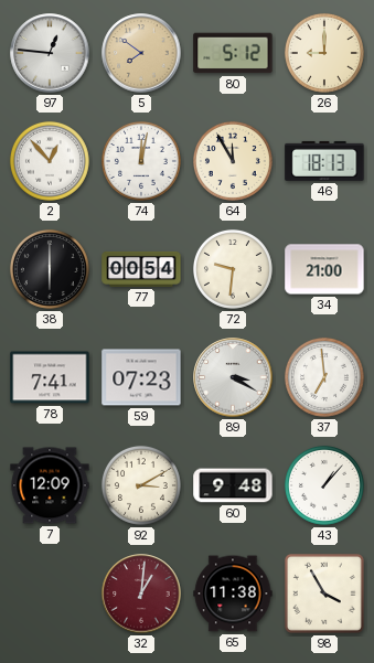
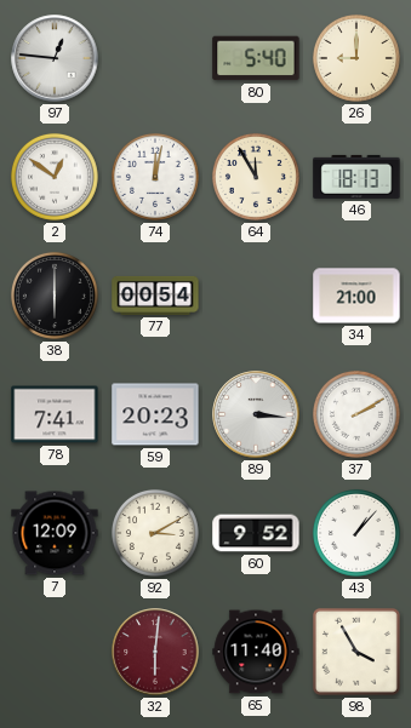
5: 7:51 -> none
80: 5:12 -> 5:40
2: 12:53 -> 12:51
72: 9:31 -> none
59: 07:23 -> 20:23
89: 3:20 -> 3:16
37: 6:59 -> 2:10
60: 9:48 -> 9:52
32: 1:01 -> 6:01
65: 11:38 -> 11:40
